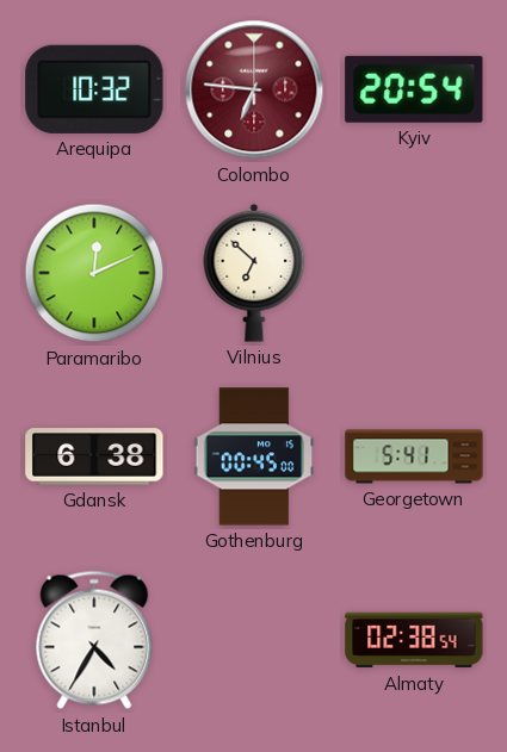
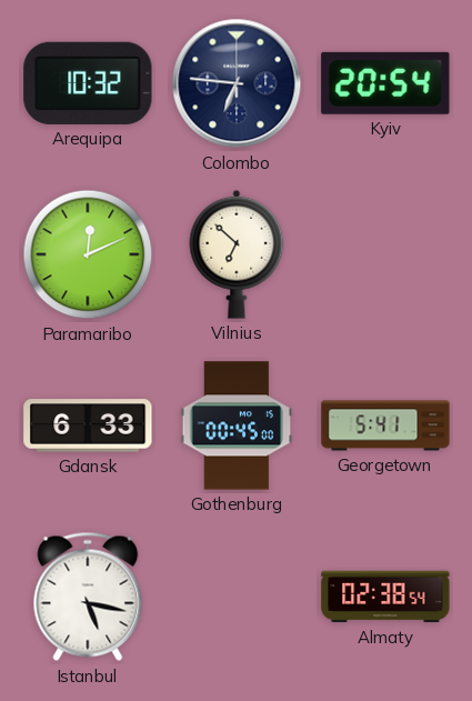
Colombo dial: burgundy -> navy
Gdansk: 6:38 -> 6:33
Istanbul: 4:35 -> 5:17
